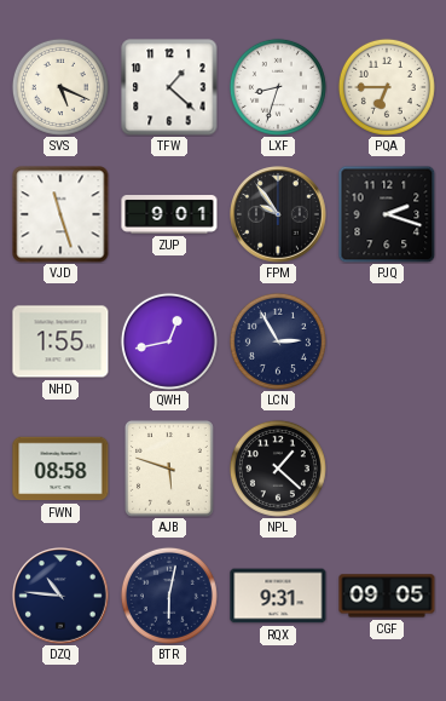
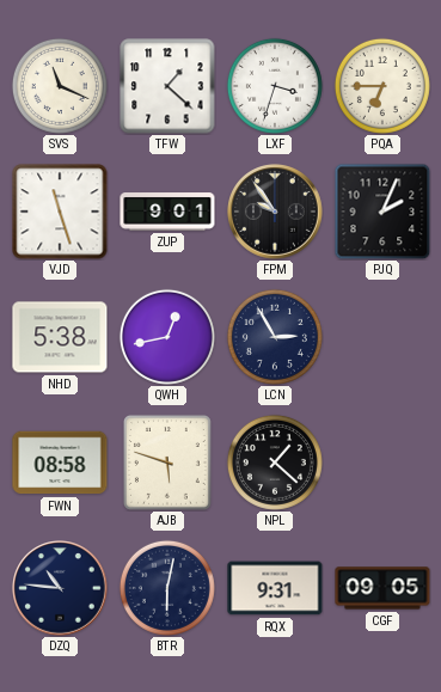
SVS: 5:19 -> 11:19
LXF: 8:33 -> 3:33
PJQ: 2:18 -> 2:04
NHD: 1:55 -> 5:38
